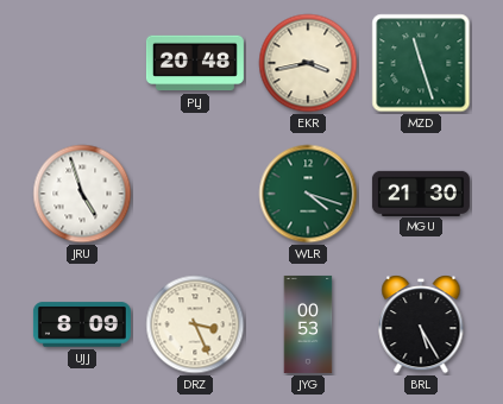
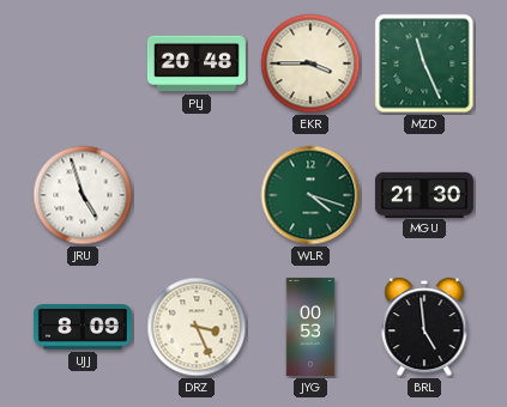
EKR: 3:43 -> 3:45
MZD: 11:27 -> 11:26
BRL: 5:25 -> 4:59
